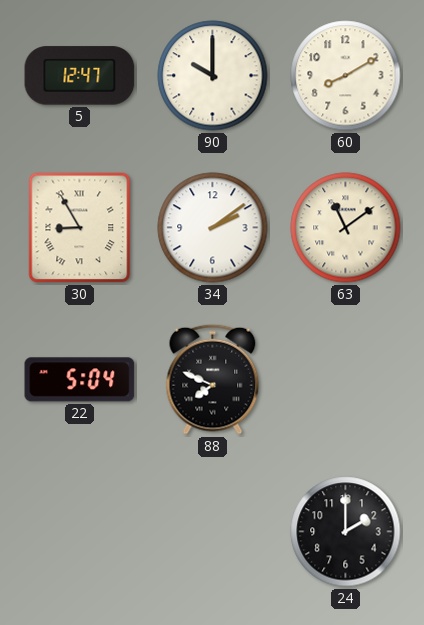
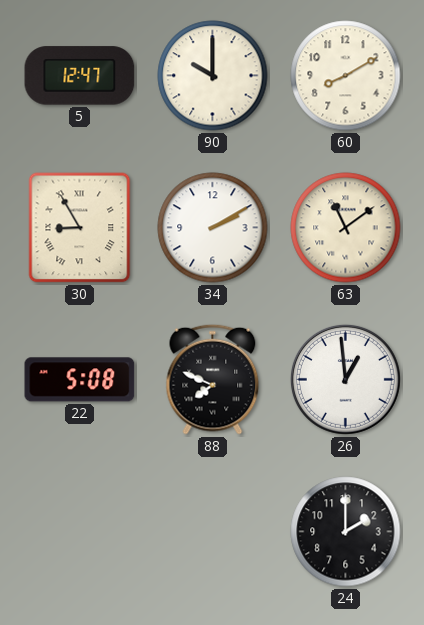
34: 2:09 -> 2:10
22: 5:04 -> 5:08
26: none -> 12:59
